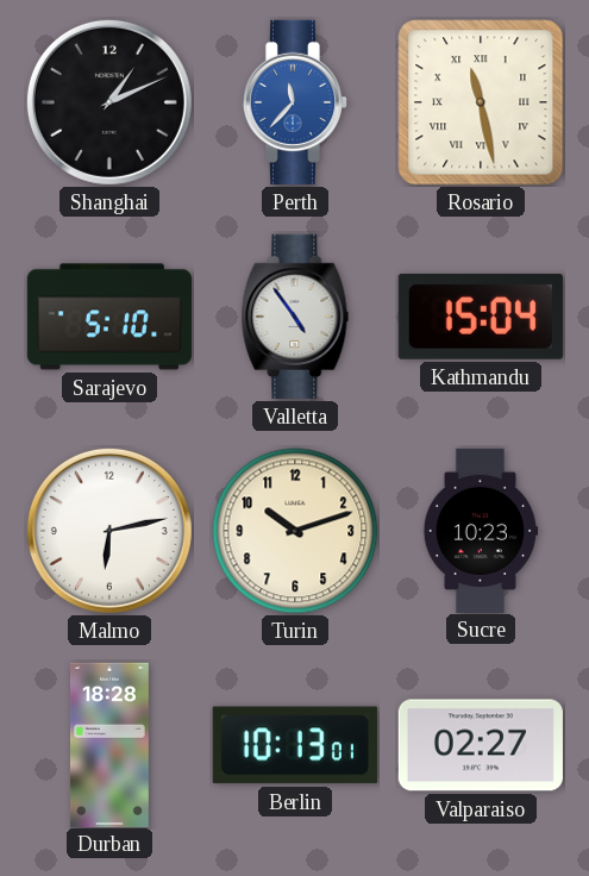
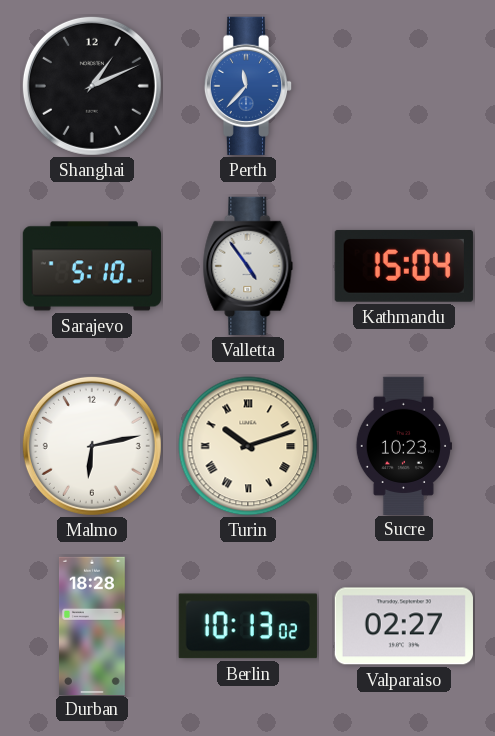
Rosario: 11:28 -> none
Turin numerals: Arabic -> Roman
Berlin: 10:13:01 -> 10:13:02
